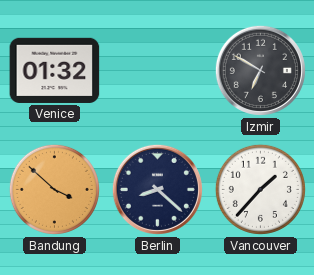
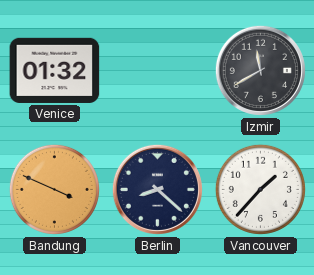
Izmir: 6:50 -> 11:40
Bandung: 3:52 -> 3:49
